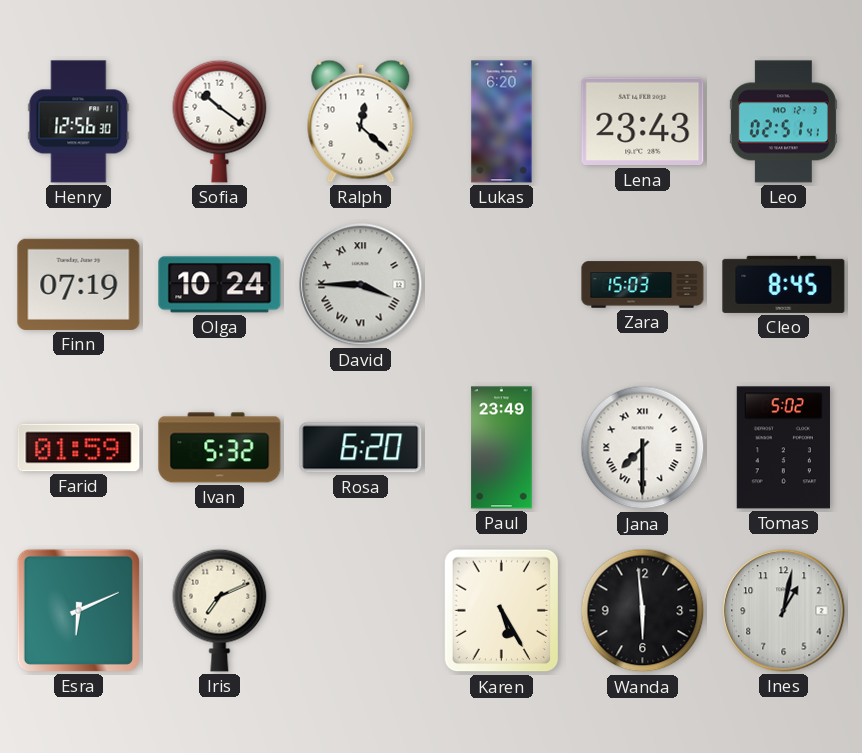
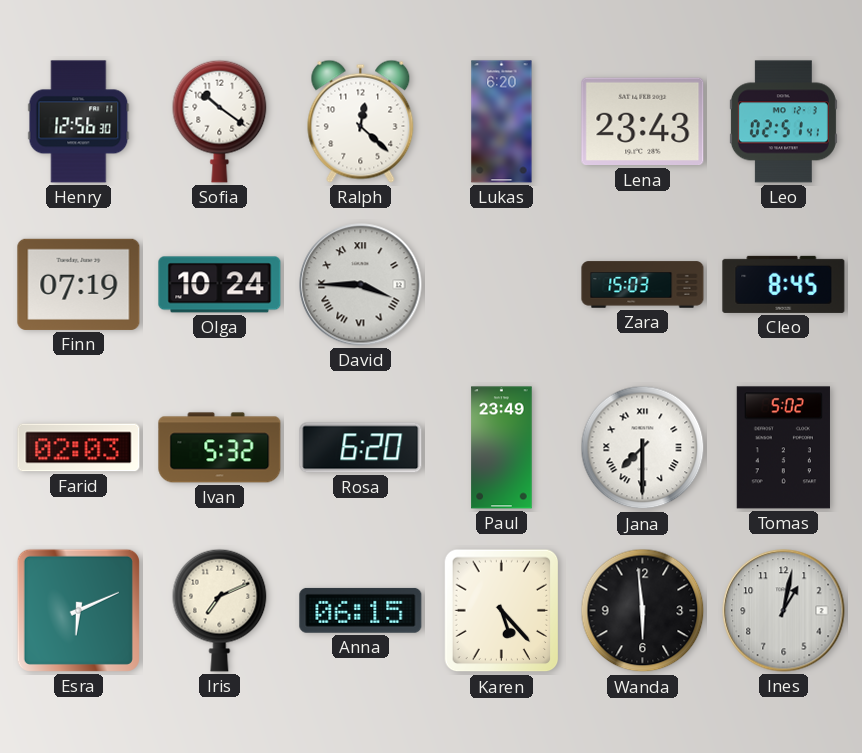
Farid: 01:59 -> 02:03
Anna: none -> 06:15
Karen: 5:25 -> 5:23
